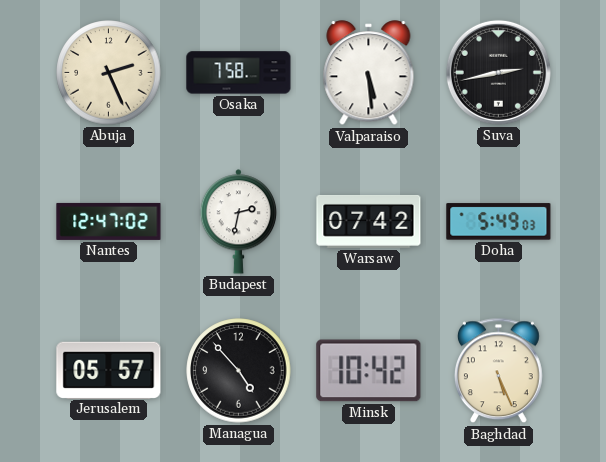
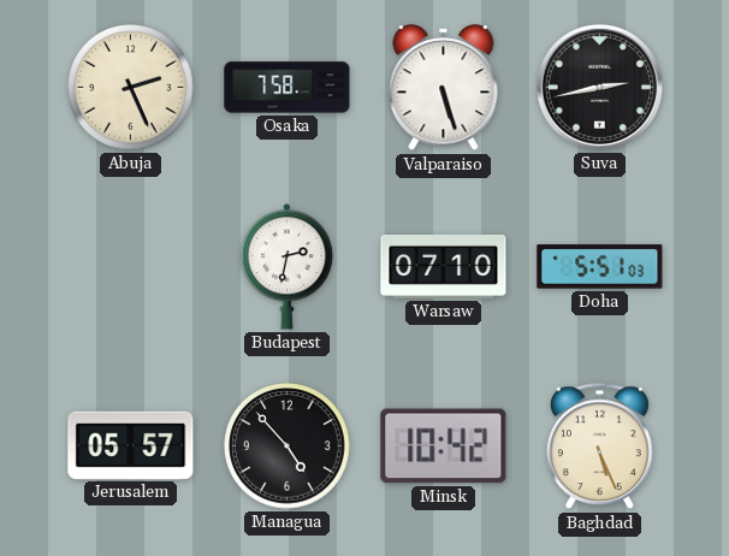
Valparaiso: 5:29 -> 5:27
Nantes: 12:47 -> none
Warsaw: 07:42 -> 07:10
Doha: 5:49 -> 5:51
